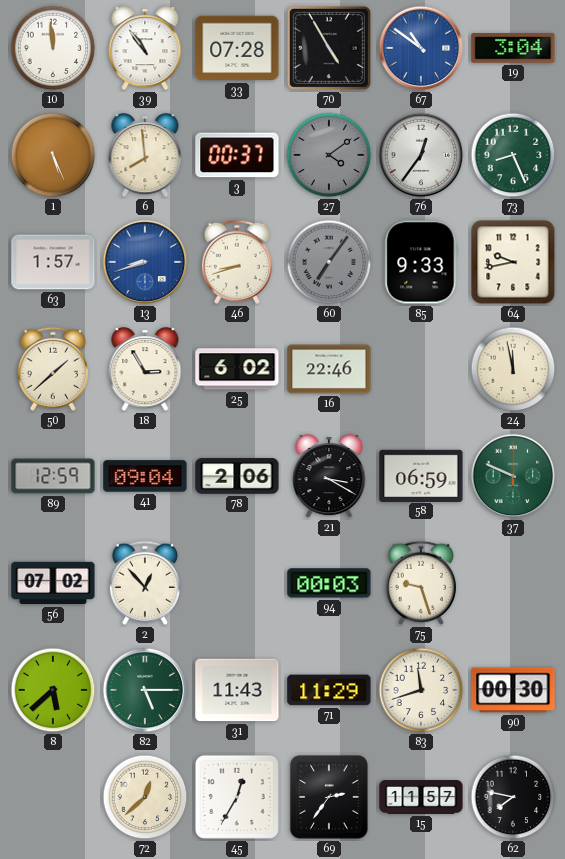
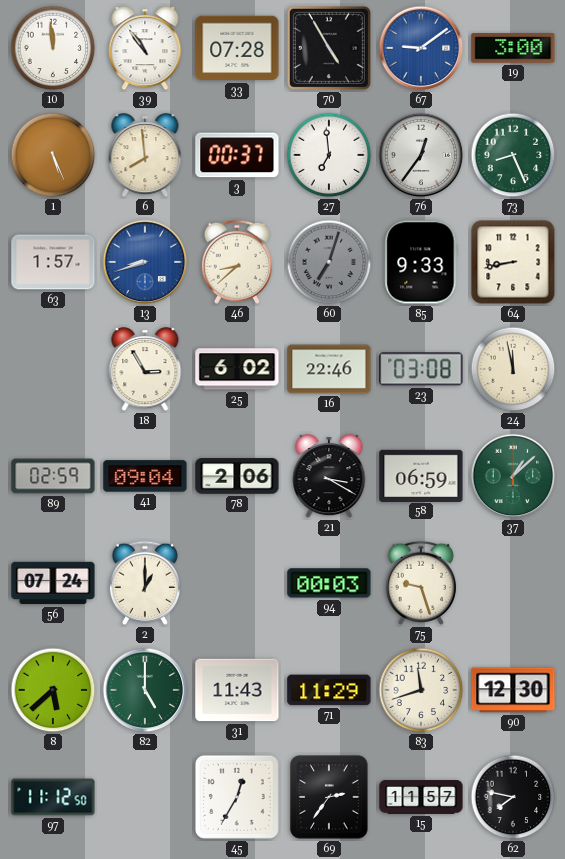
67: 10:51 -> 9:09
19: 3:04 -> 3:00
27: 4:09 -> 6:59
27 dial: grey -> white
46: 8:42 -> 8:38
60: 7:06 -> 7:03
64: 9:43 -> 8:43
50: 1:38 -> none
23: none -> 03:08
89: 12:59 -> 02:59
37: 9:49 -> 1:08
56: 07:02 -> 07:24
2: 12:53 -> 1:00
82: 5:15 -> 5:00
90: 00:30 -> 12:30
97: none -> 11:12
72: 12:38 -> none
